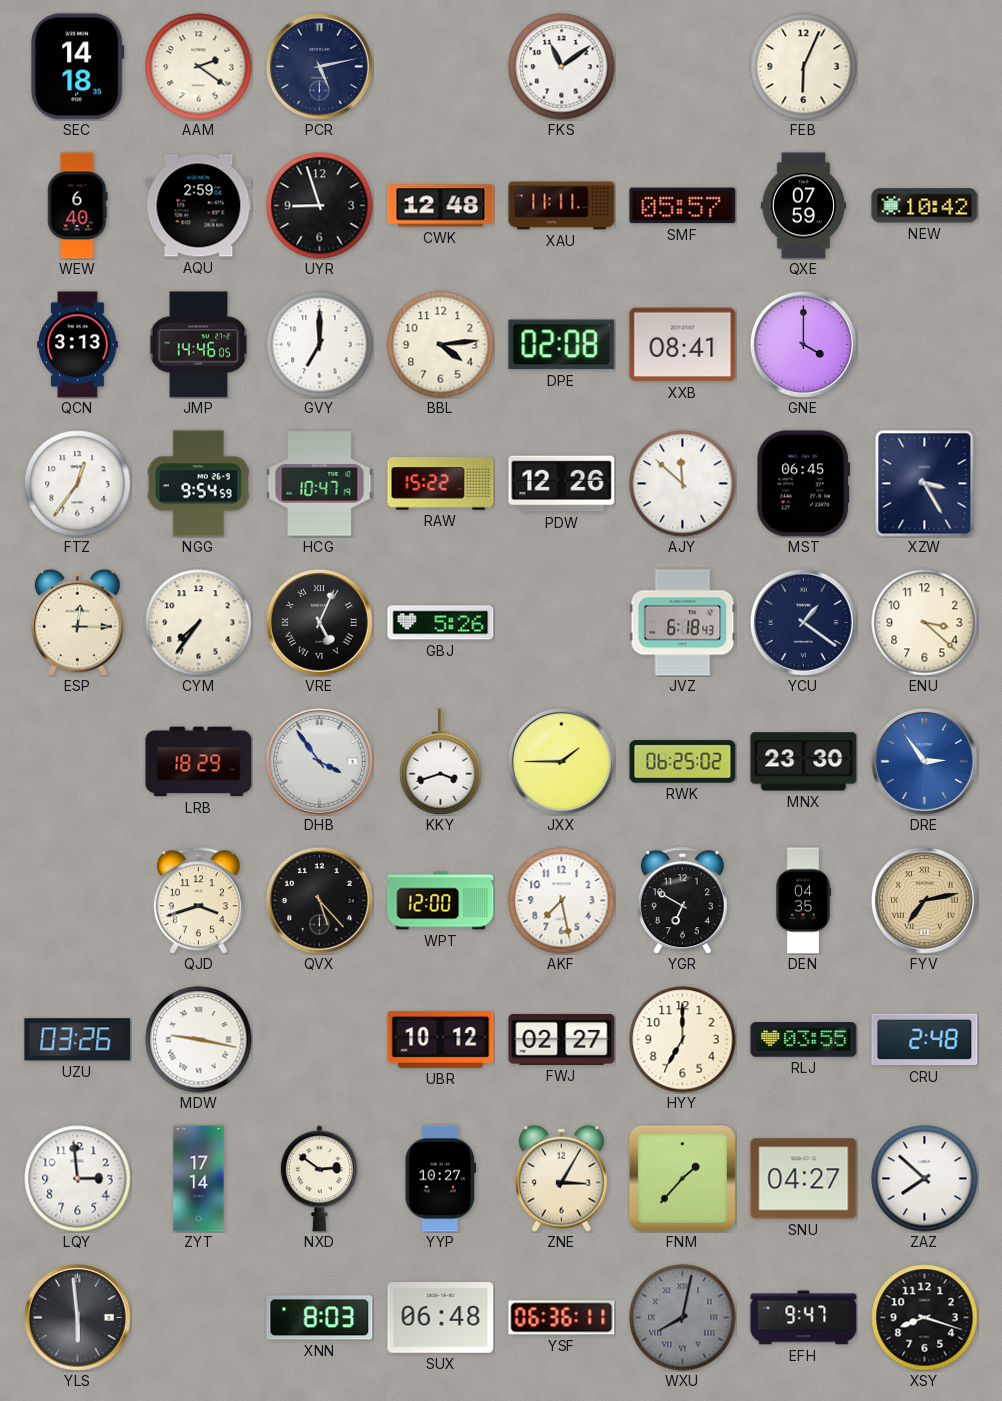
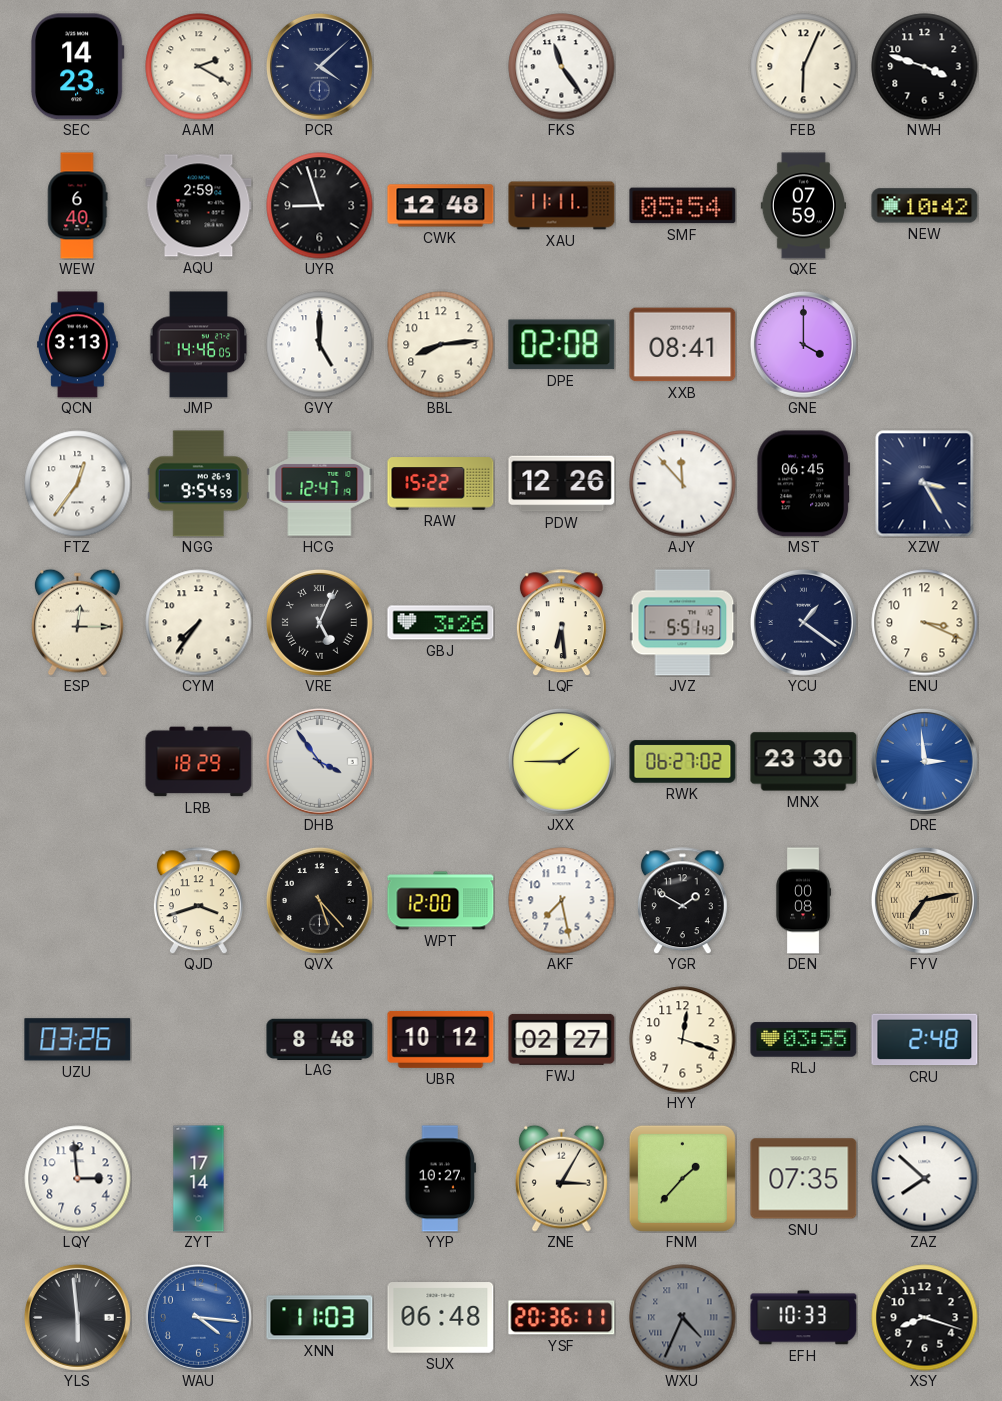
SEC: 14:18 -> 14:23
AAM: 2:21 -> 2:20
PCR: 5:13 -> 4:08
FKS: 11:09 -> 11:24
NWH: none -> 3:48
SMF: 05:57 -> 05:54
GVY: 7:00 -> 5:00
BBL: 4:14 -> 8:14
HCG: 10:47 -> 12:47
AJY: 11:52 -> 11:53
GBJ: 5:26 -> 3:26
LQF: none -> 6:29
JVZ: 6:18 -> 5:51
ENU: 3:22 -> 3:19
KKY: 3:42 -> none
RWK: 06:25 -> 06:27
DRE: 2:54 -> 2:59
YGR: 6:50 -> 1:50
DEN: 04:35 -> 00:08
MDW: 9:17 -> none
LAG: none -> 8:48
HYY: 7:00 -> 12:18
NXD: 2:51 -> none
SNU: 04:27 -> 07:35
WAU: none -> 4:16
XNN: 8:03 -> 11:03
YSF: 06:36 -> 20:36
WXU: 8:02 -> 4:34
EFH: 9:47 -> 10:33
